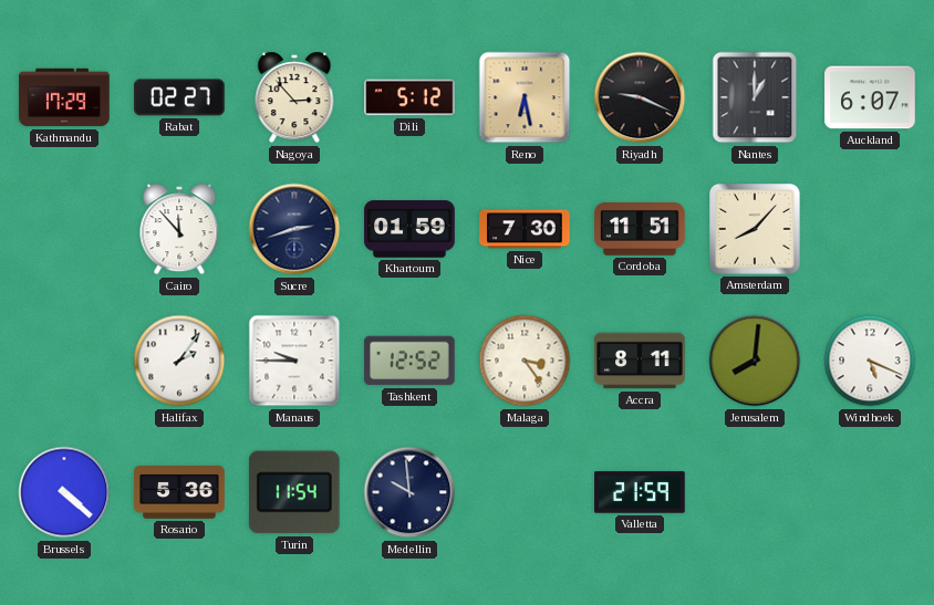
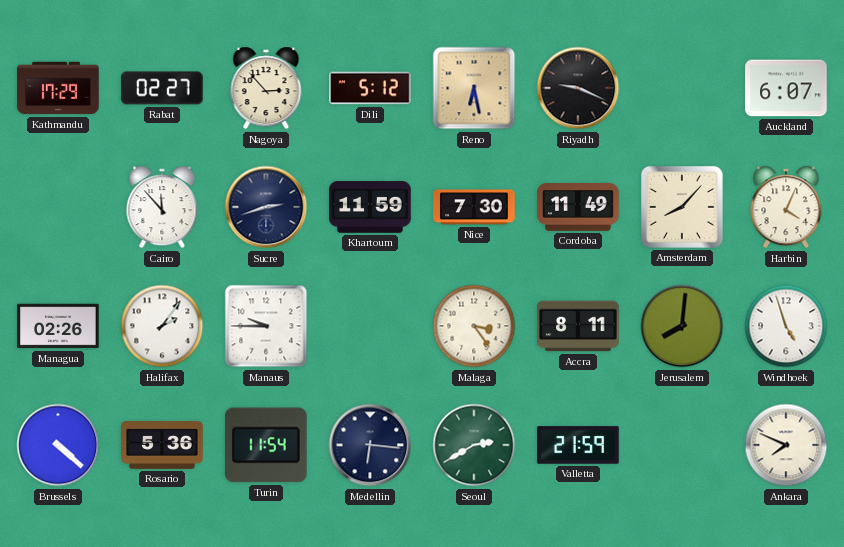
Nantes: 1:00 -> none
Khartoum: 01:59 -> 11:59
Cordoba: 11:51 -> 11:49
Harbin: none -> 4:04
Managua: none -> 02:26
Tashkent: 12:52 -> none
Windhoek: 5:19 -> 4:57
Medellin: 9:59 -> 6:16
Seoul: none -> 2:40
Ankara: none -> 7:49
